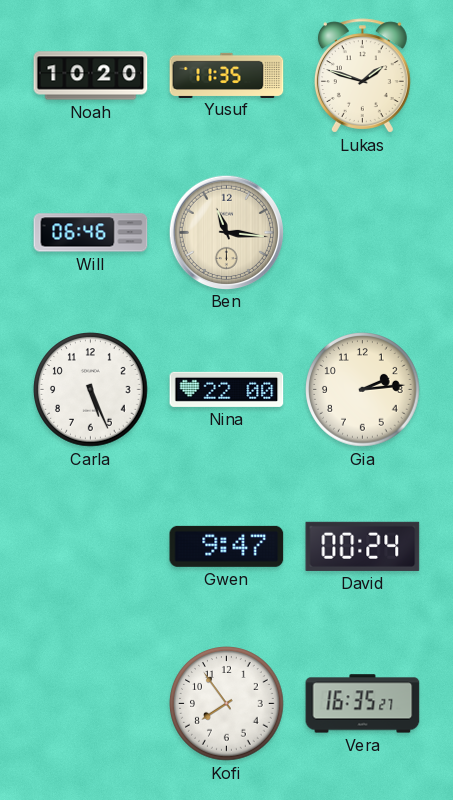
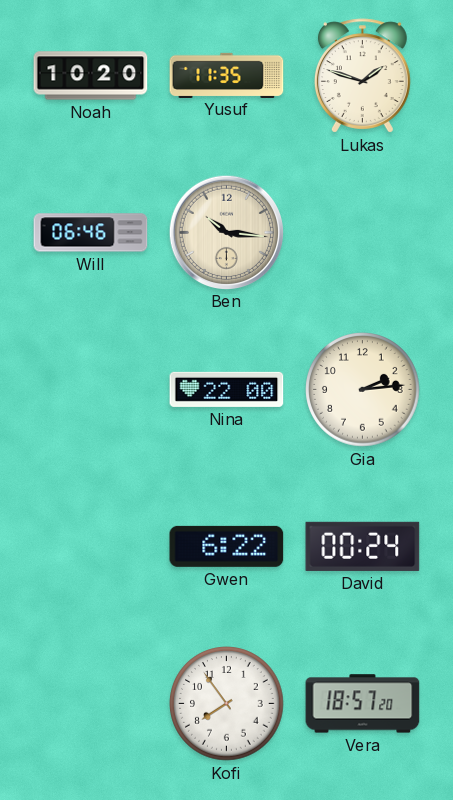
Ben: 11:16 -> 10:16
Carla: 5:26 -> none
Gwen: 9:47 -> 6:22
Vera: 16:35 -> 18:57
